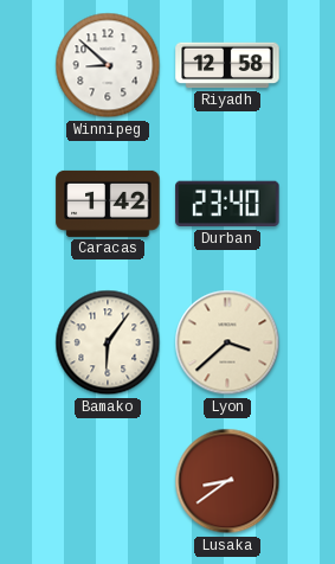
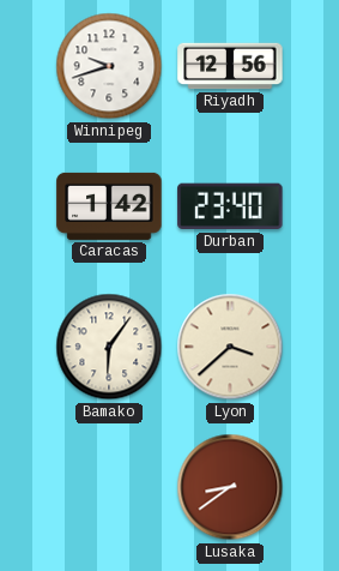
Winnipeg: 8:52 -> 9:42
Riyadh: 12:58 -> 12:56
